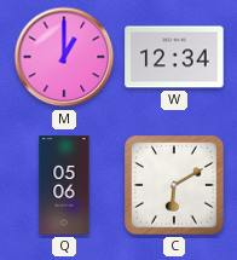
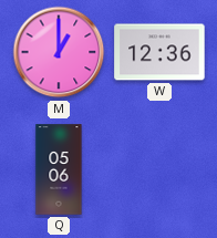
W: 12:34 -> 12:36
C: 6:10 -> none
